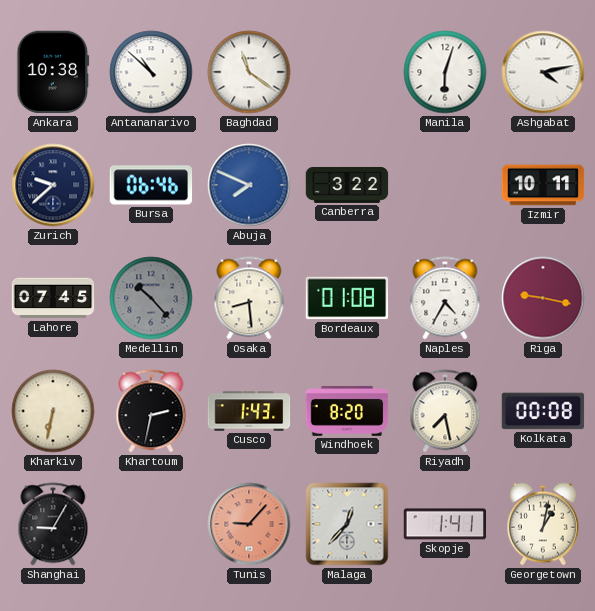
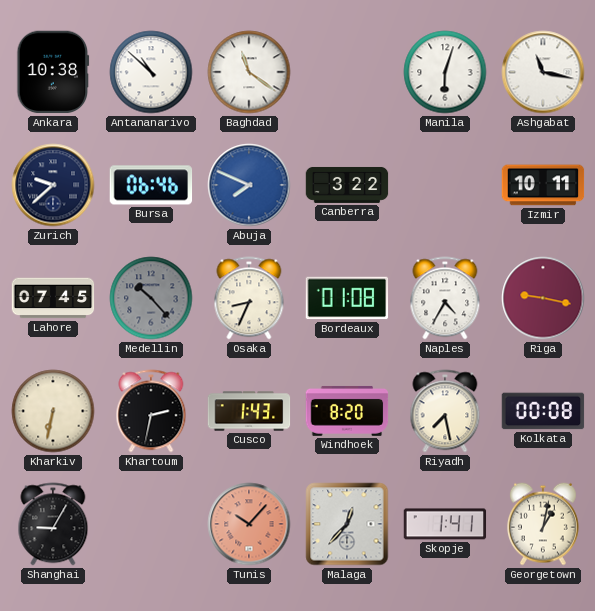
Ashgabat: 4:13 -> 11:17
Osaka: 8:29 -> 8:34
Tunis: 9:07 -> 10:07
